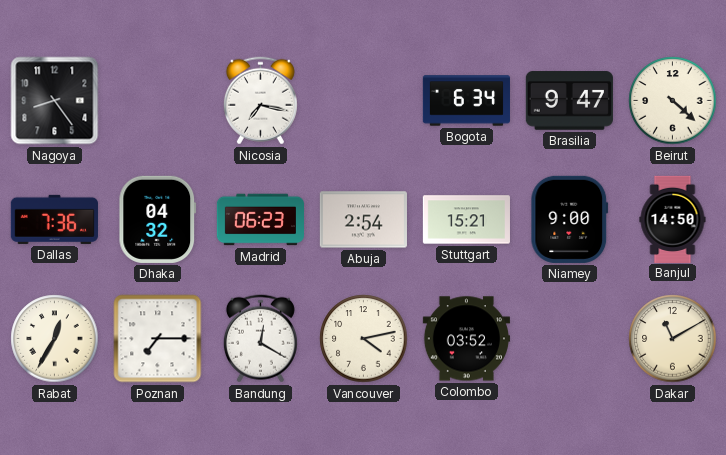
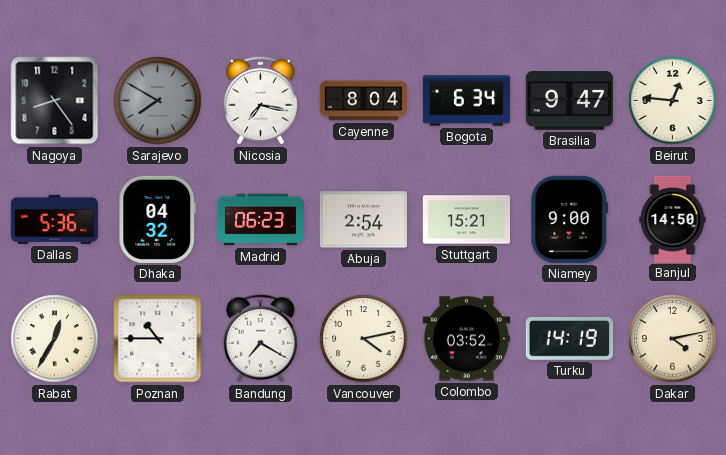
Sarajevo: none -> 7:50
Cayenne: none -> 8:04
Beirut: 4:22 -> 12:46
Dallas: 7:36 -> 5:36
Poznan: 7:15 -> 10:45
Bandung: 12:20 -> 7:20
Turku: none -> 14:19
Dakar: 11:10 -> 4:13
